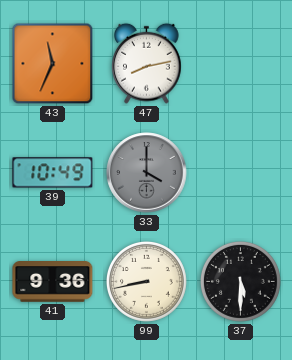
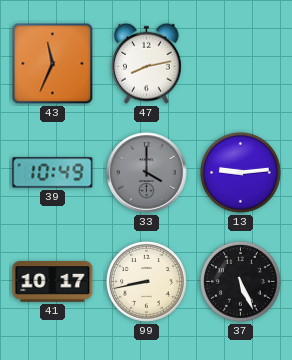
13: none -> 9:14
41: 9:36 -> 10:17
37: 5:30 -> 5:26
